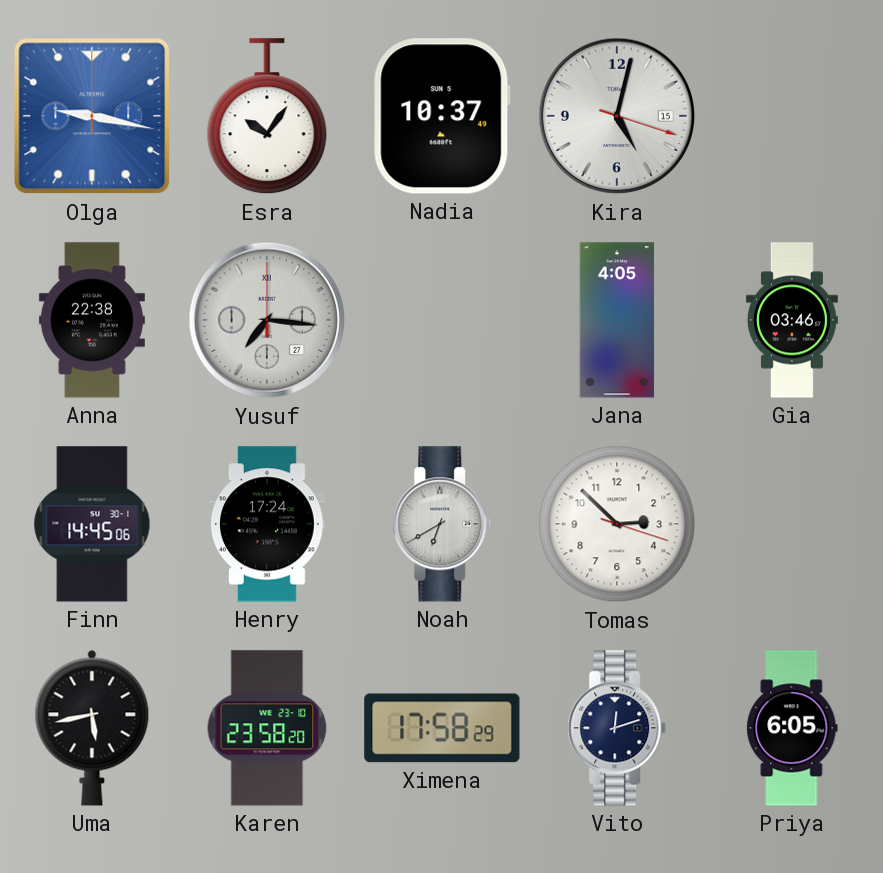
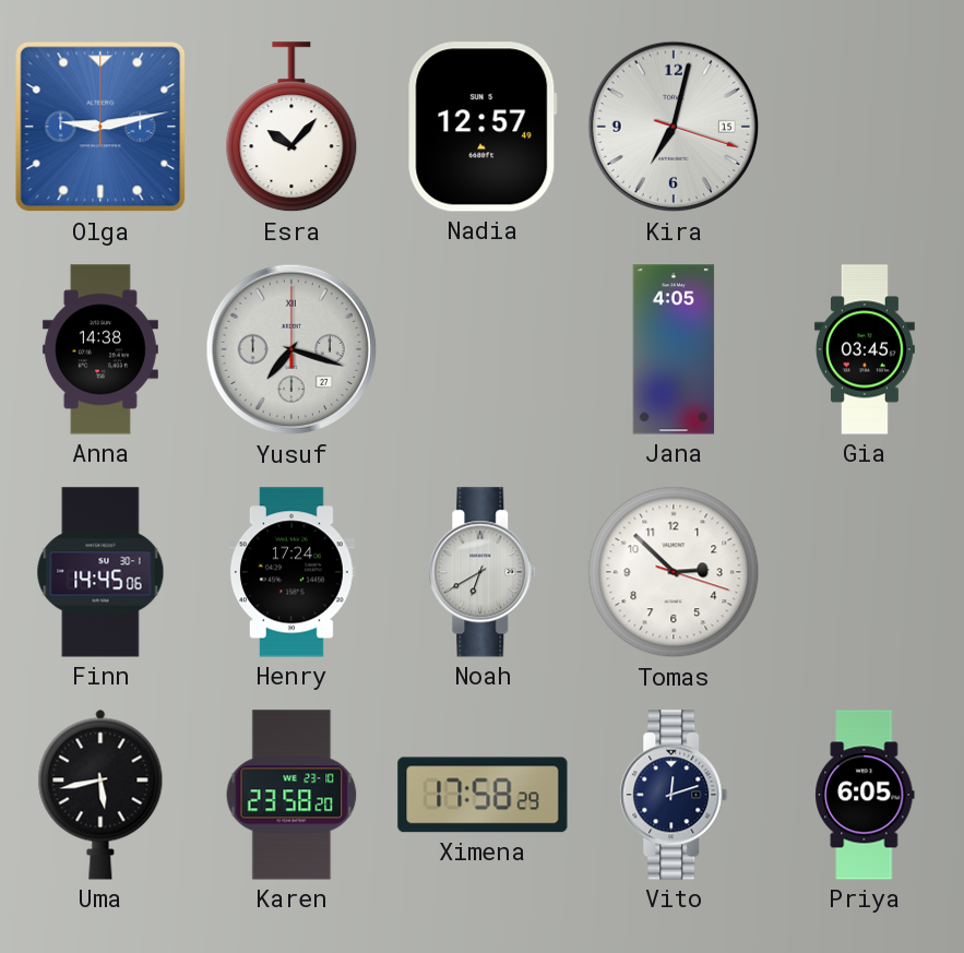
Olga: 9:17 -> 9:13
Esra: 10:06 -> 10:07
Nadia: 10:37 -> 12:57
Kira: 5:02 -> 7:02
Anna: 22:38 -> 14:38
Yusuf: 7:16 -> 7:18
Gia: 03:46 -> 03:45
